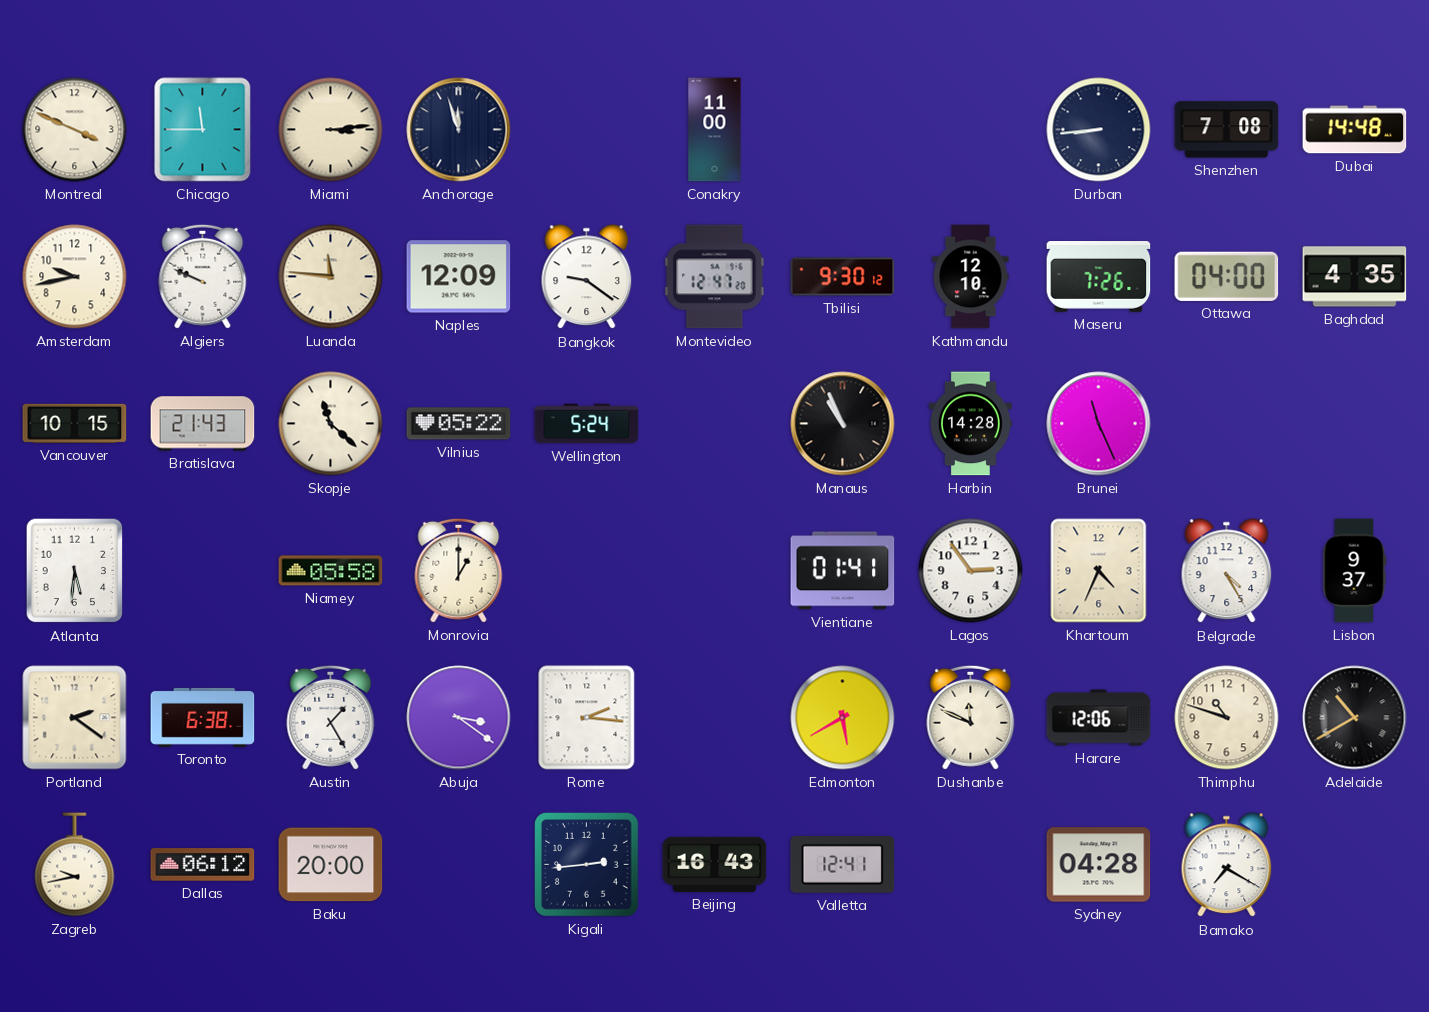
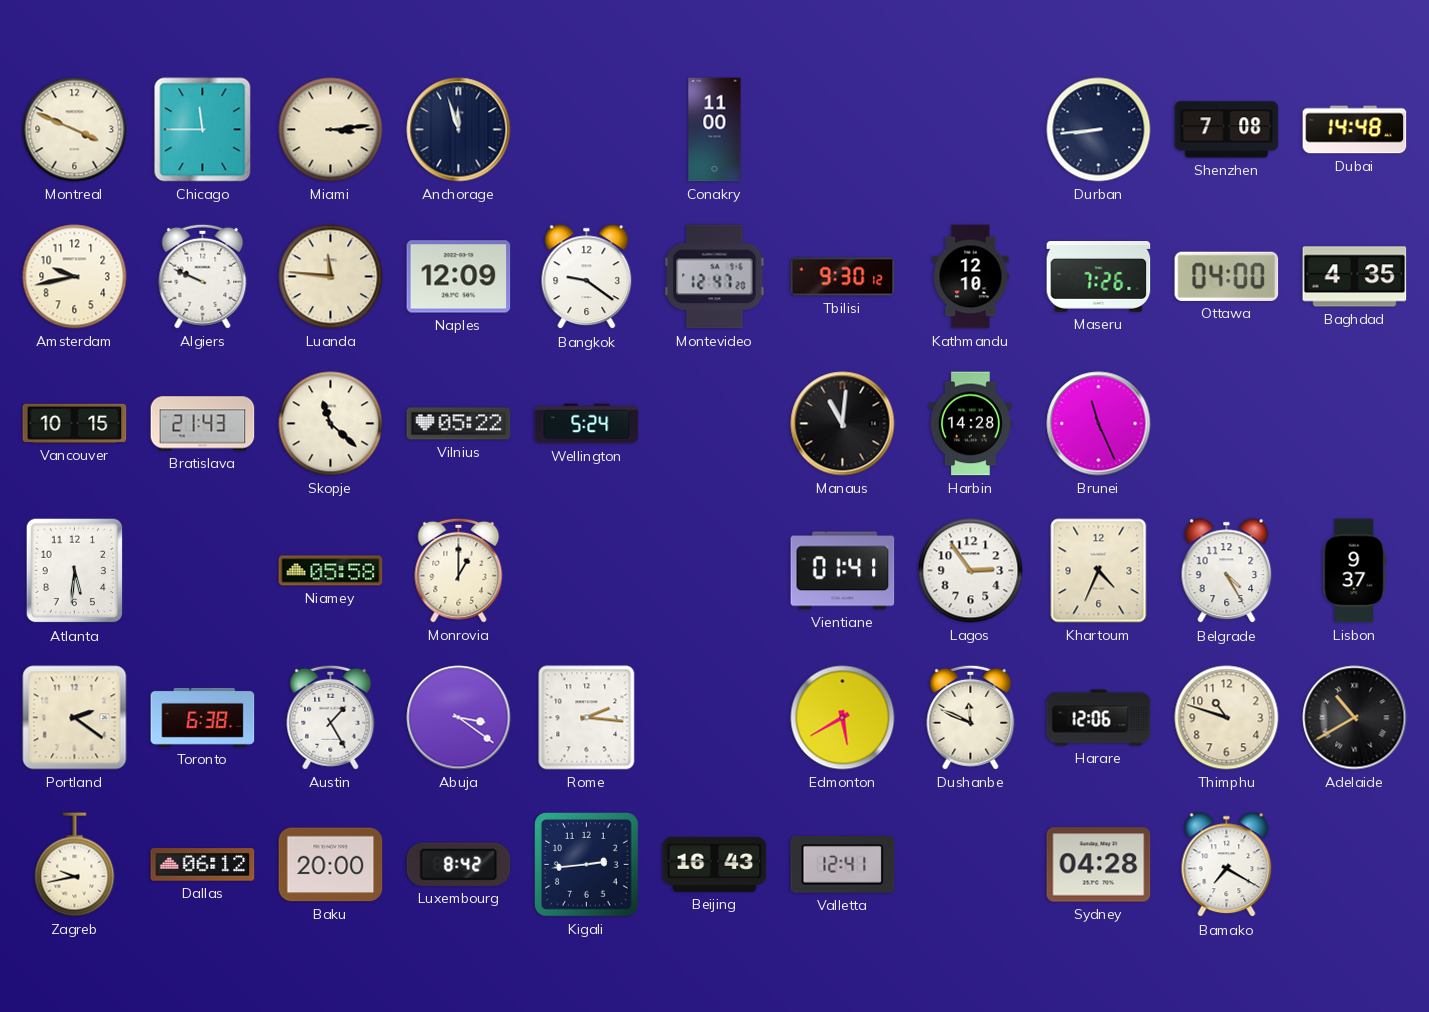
Manaus: 10:56 -> 11:01
Luxembourg: none -> 8:42
